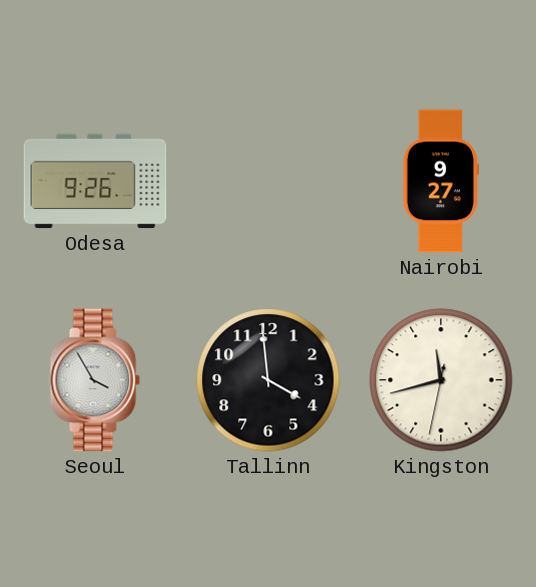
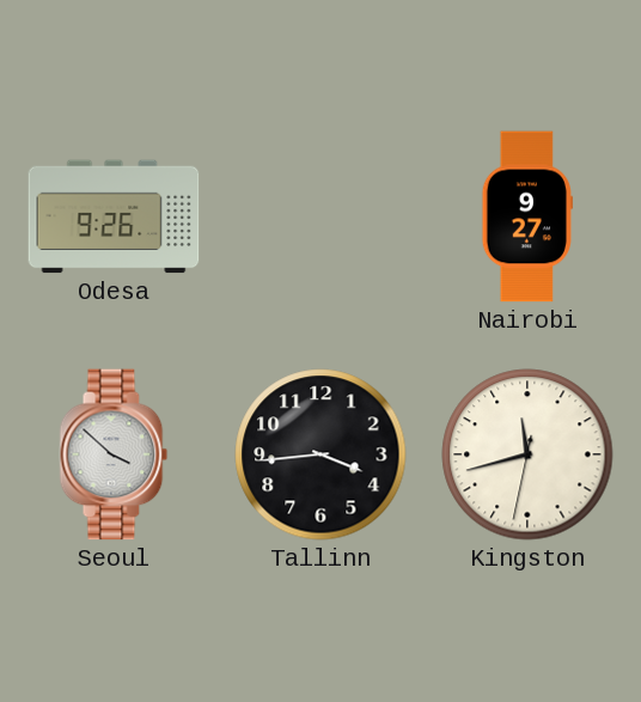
Seoul: 3:55 -> 3:52
Tallinn: 3:59 -> 3:44
